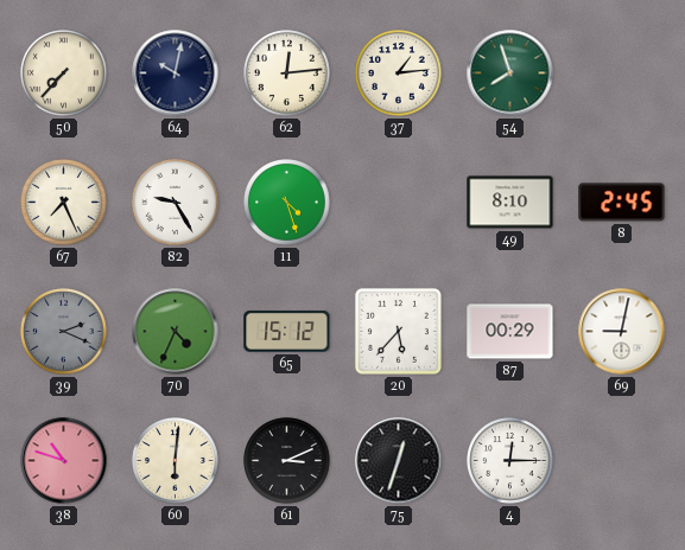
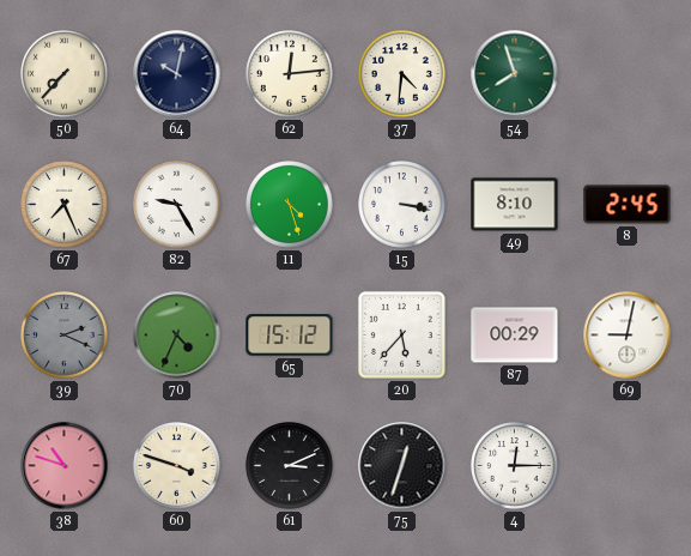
37: 1:14 -> 4:31
15: none -> 3:17
60: 6:01 -> 3:48
